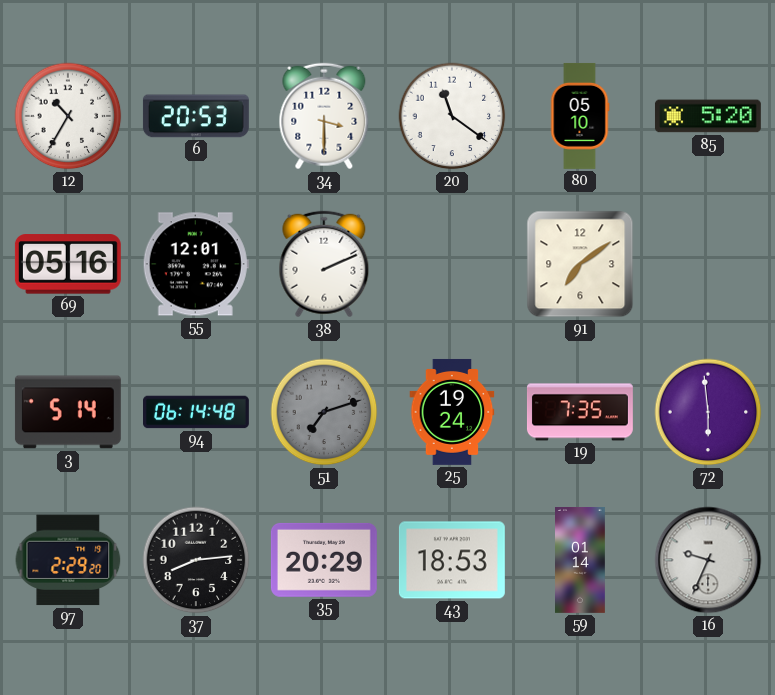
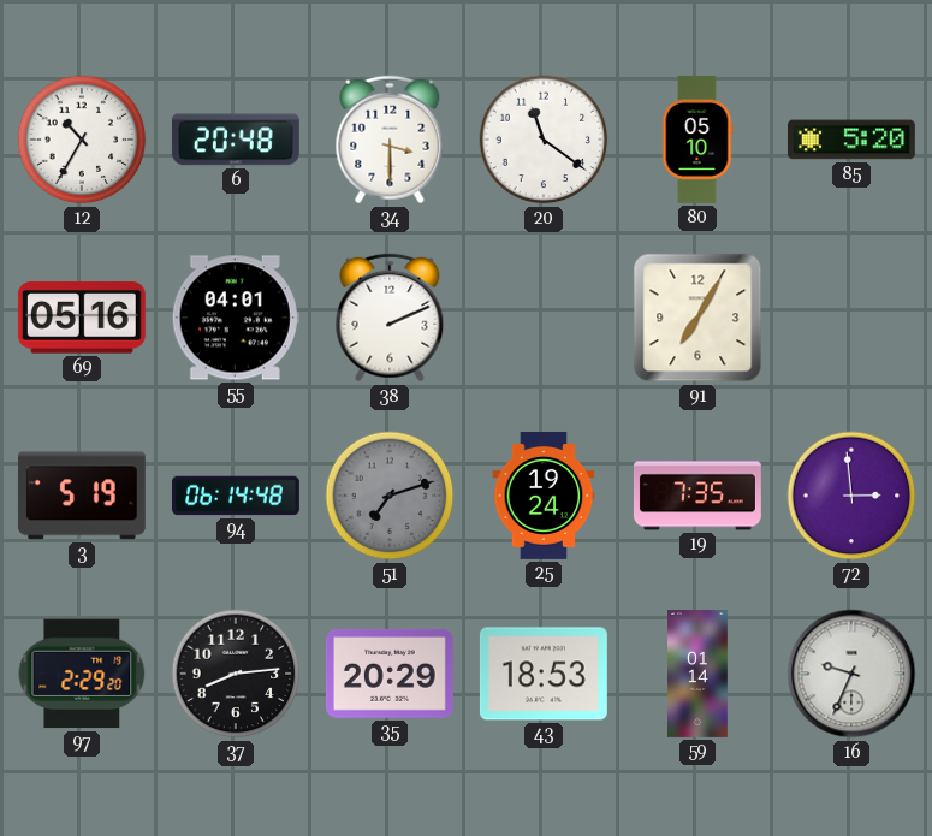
6: 20:53 -> 20:48
55: 12:01 -> 04:01
91: 7:09 -> 7:05
3: 5:14 -> 5:19
72: 5:59 -> 2:59
